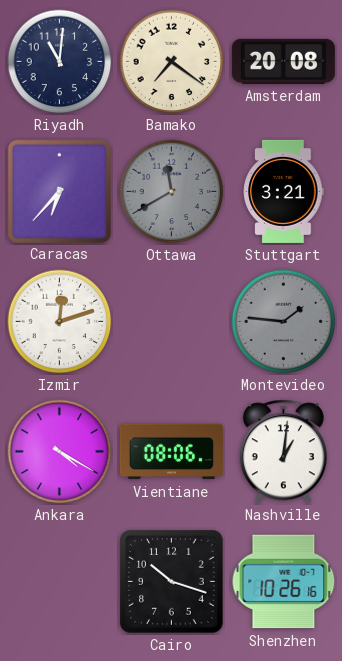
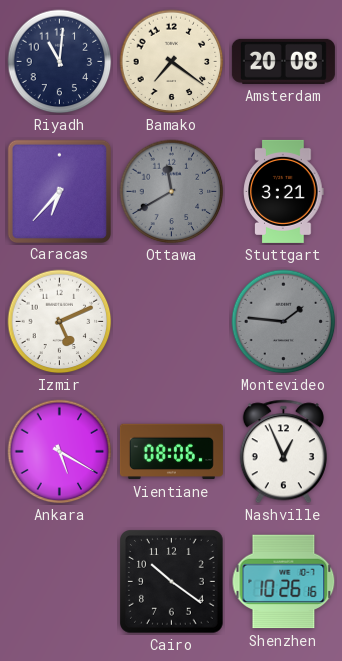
Izmir: 12:12 -> 5:11
Ankara: 4:20 -> 5:20
Nashville: 1:01 -> 12:56
Cairo: 10:18 -> 10:21
